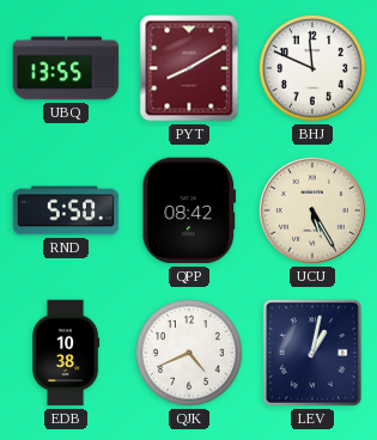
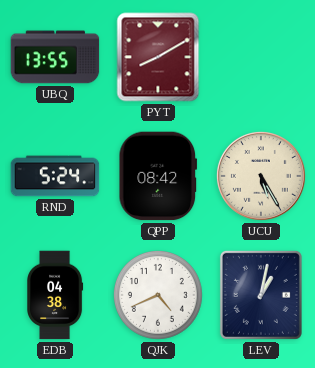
BHJ: 11:49 -> none
RND: 5:50 -> 5:24
EDB: 10:38 -> 04:38
